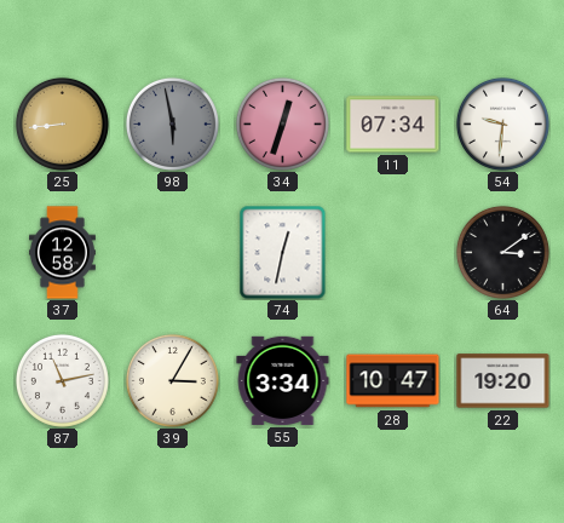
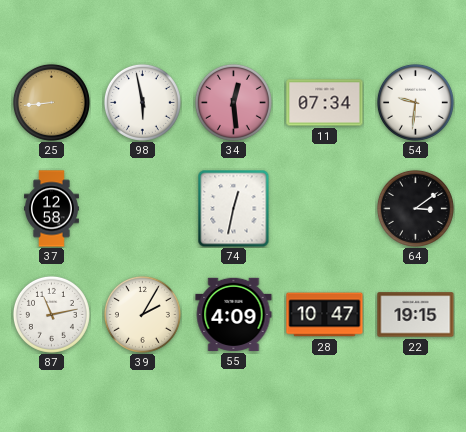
98 dial: grey -> white
34: 12:33 -> 12:29
39: 3:05 -> 2:05
55: 3:34 -> 4:09
22: 19:20 -> 19:15
